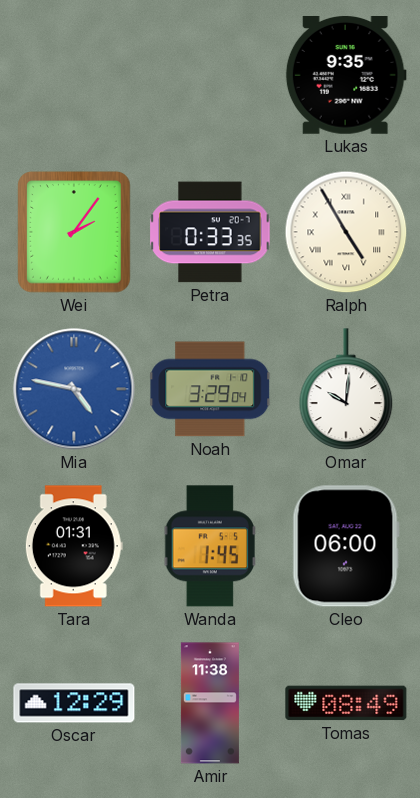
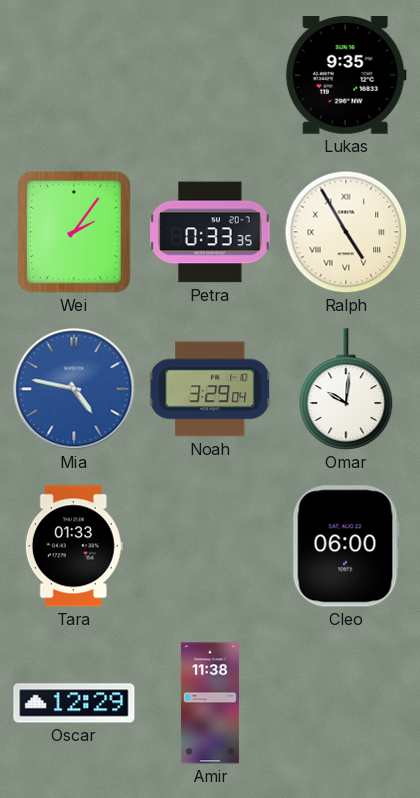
Tara: 01:31 -> 01:33
Wanda: 1:45 -> none
Tomas: 08:49 -> none
